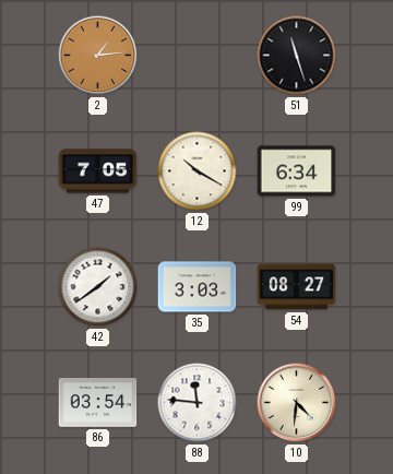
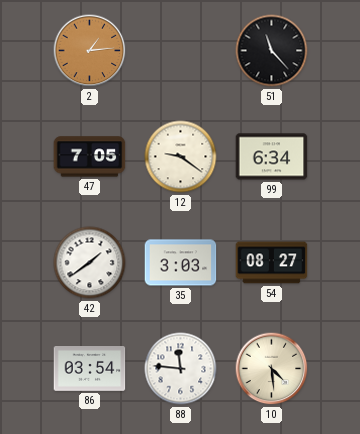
51: 11:27 -> 11:23
12: 10:20 -> 9:21
10: 4:31 -> 4:29
